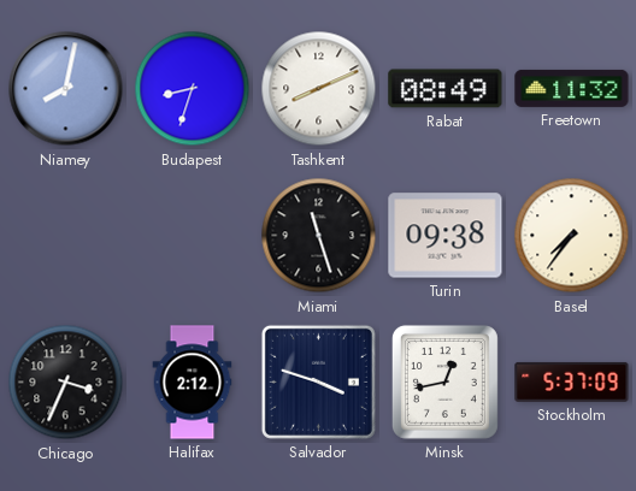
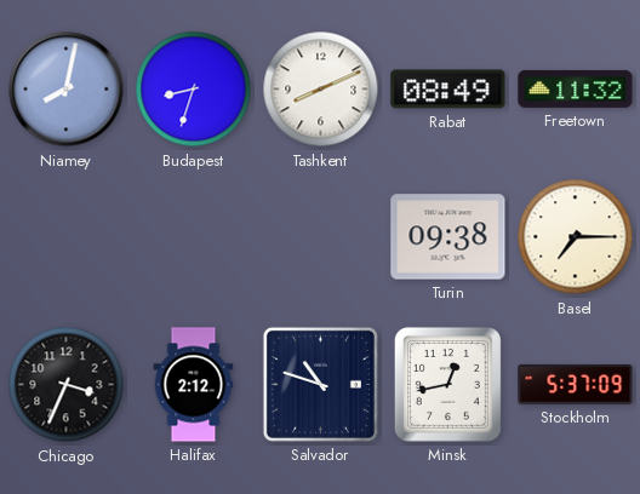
Miami: 11:27 -> none
Basel: 7:36 -> 7:15
Salvador: 3:48 -> 10:48
